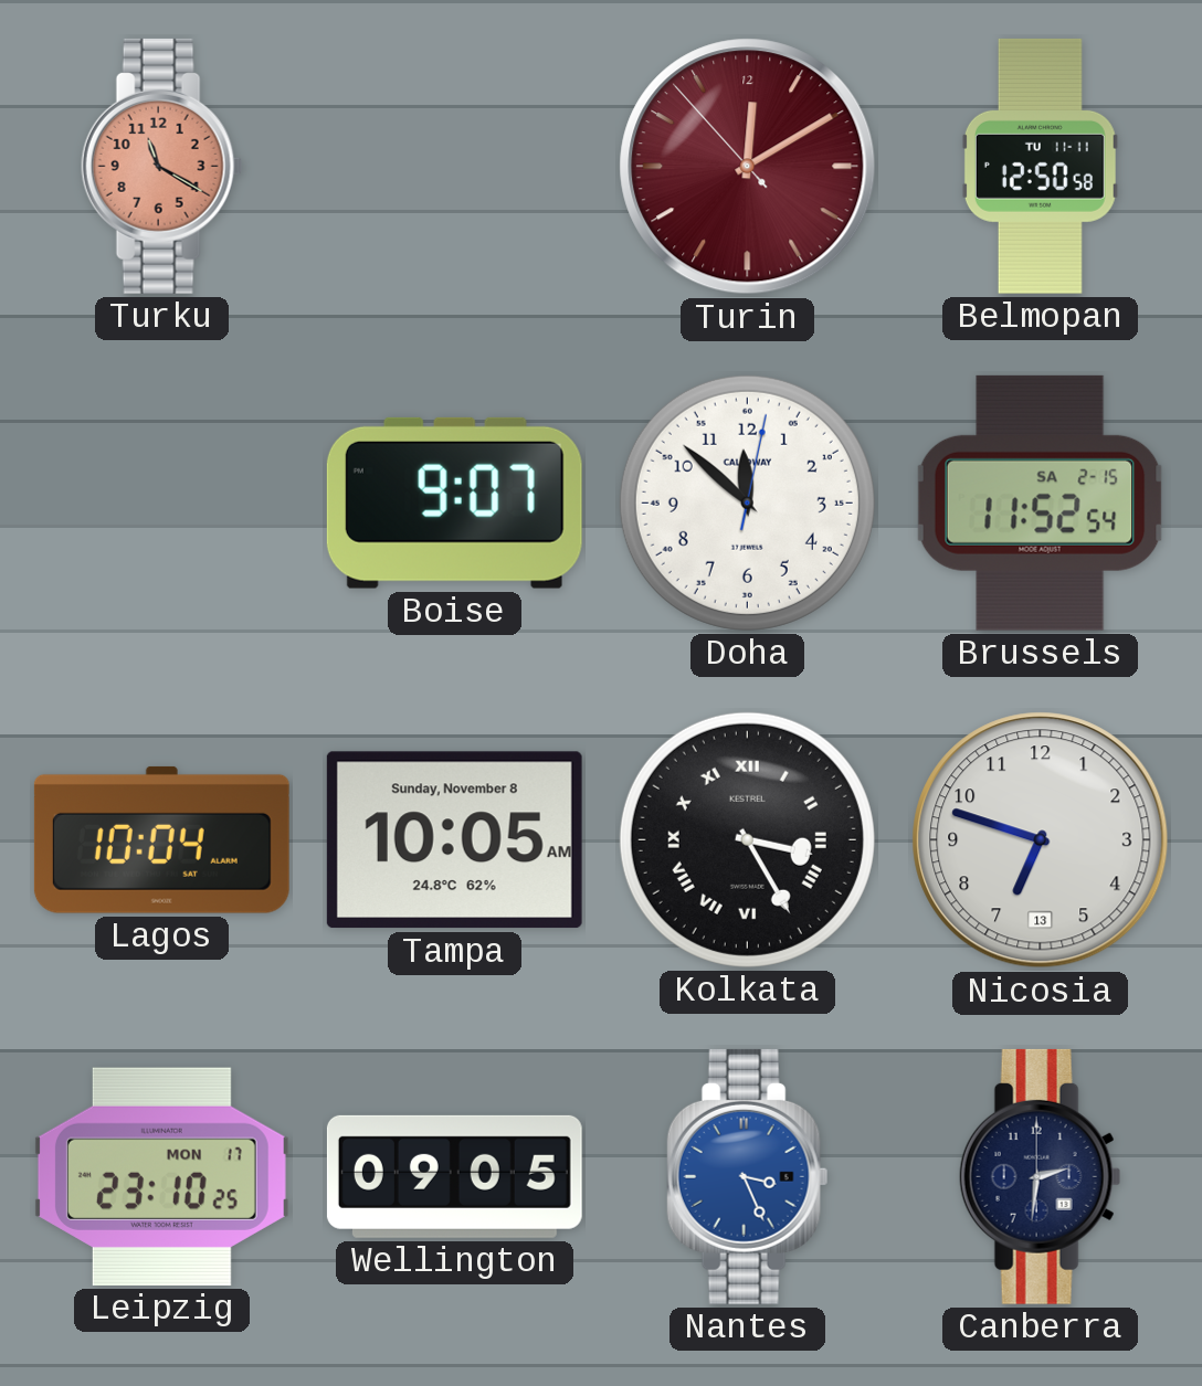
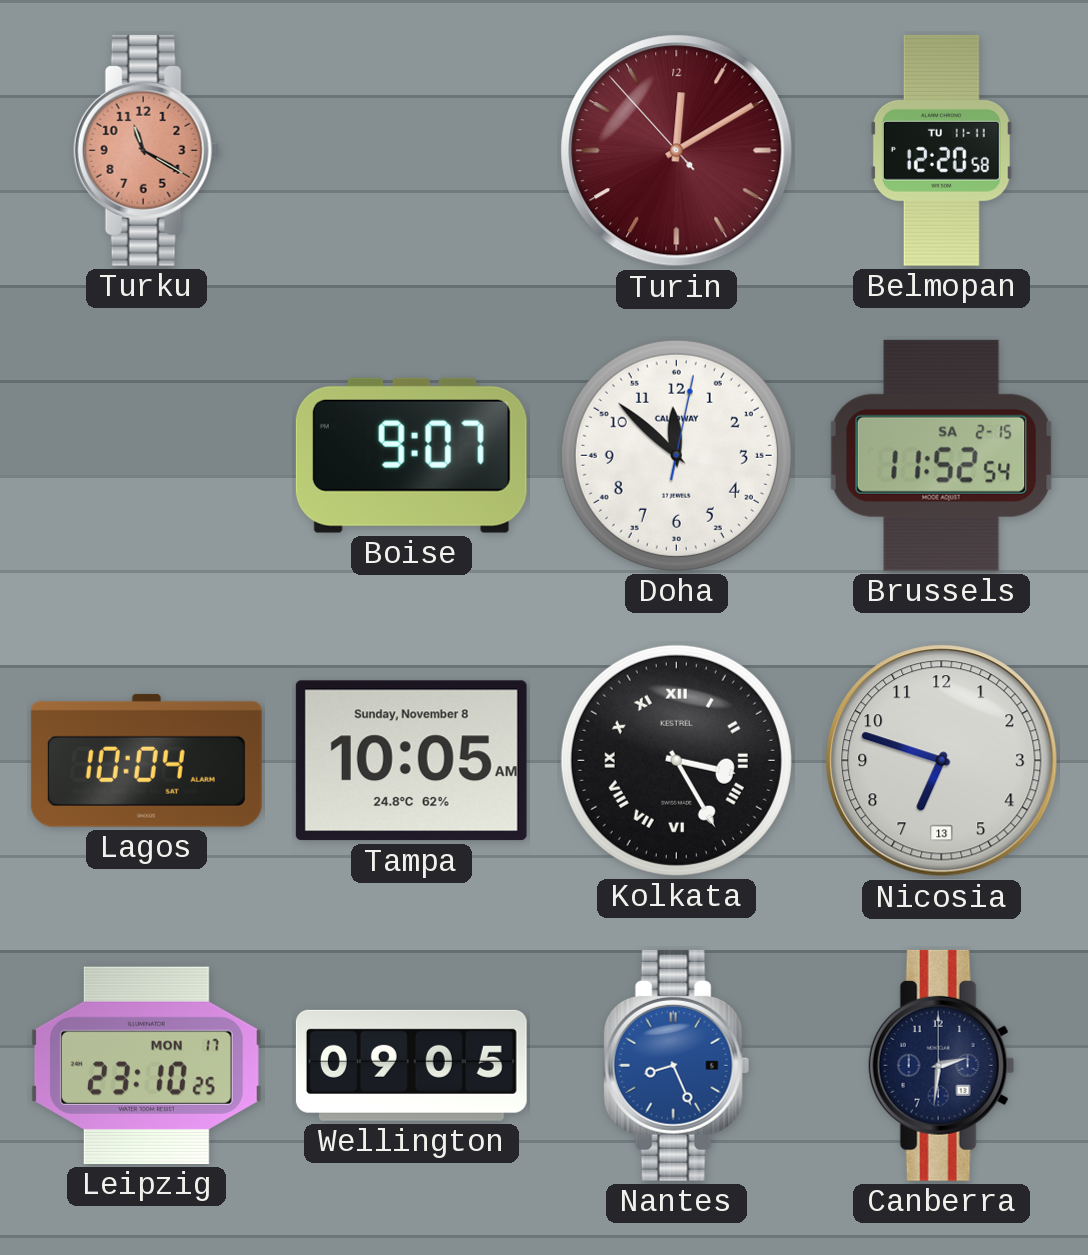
Belmopan: 12:50 -> 12:20
Nantes: 3:26 -> 8:26
